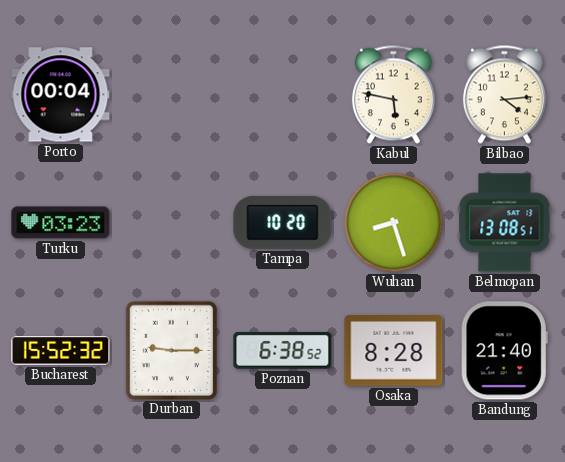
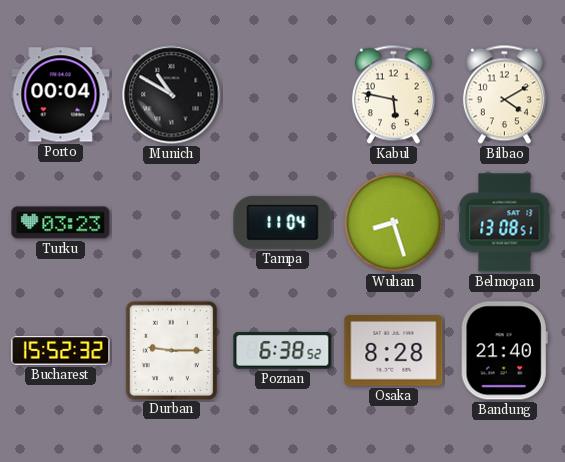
Munich: none -> 10:50
Bilbao: 4:14 -> 4:10
Tampa: 10:20 -> 11:04
